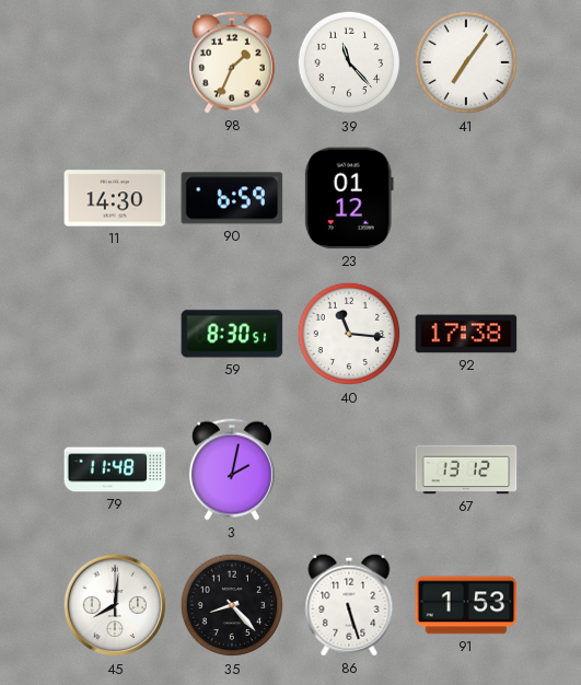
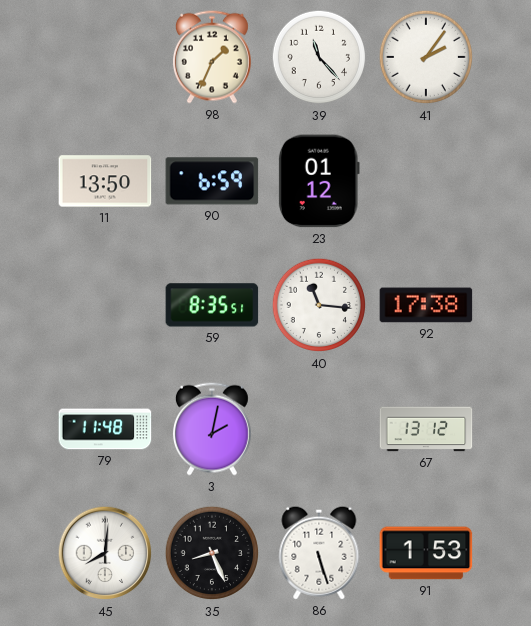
41: 7:06 -> 2:06
11: 14:30 -> 13:50
59: 8:30 -> 8:35
35: 8:23 -> 8:26
